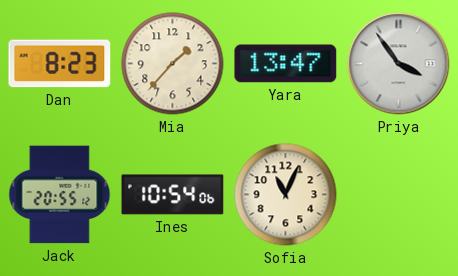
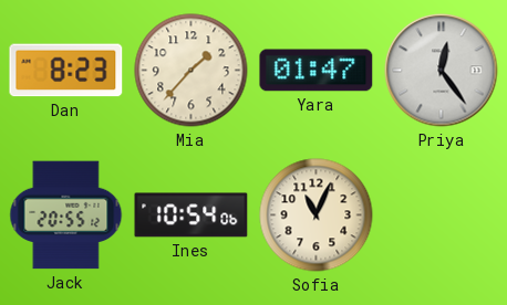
Yara: 13:47 -> 01:47
Priya: 3:54 -> 12:24
